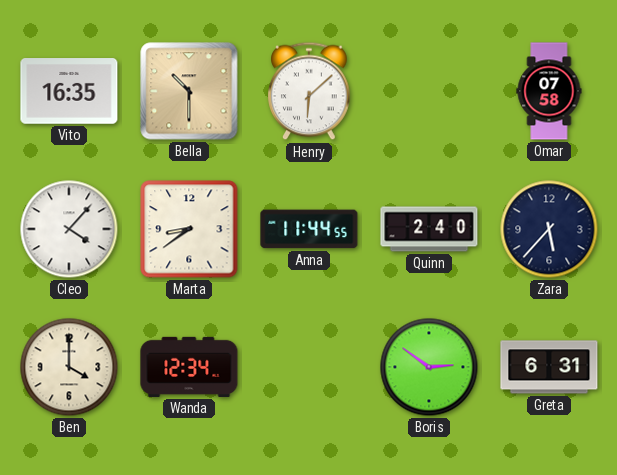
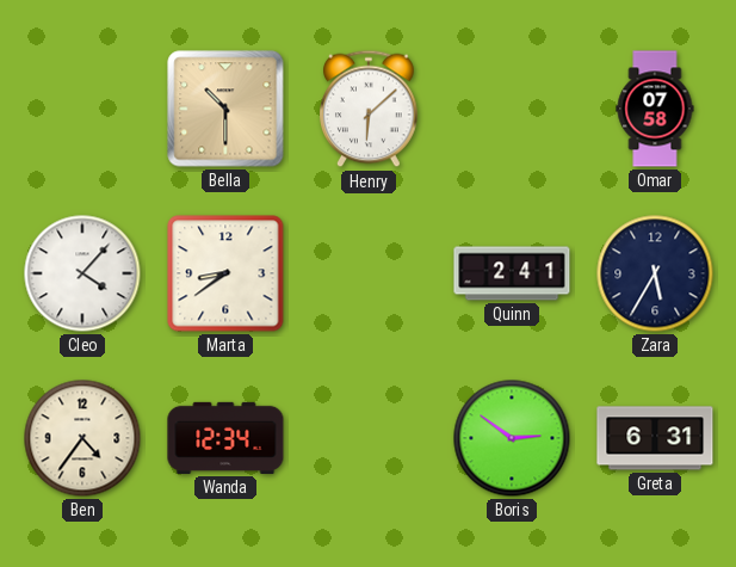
Vito: 16:35 -> none
Anna: 11:44 -> none
Quinn: 2:40 -> 2:41
Zara: 5:37 -> 5:35
Ben: 4:00 -> 4:36
